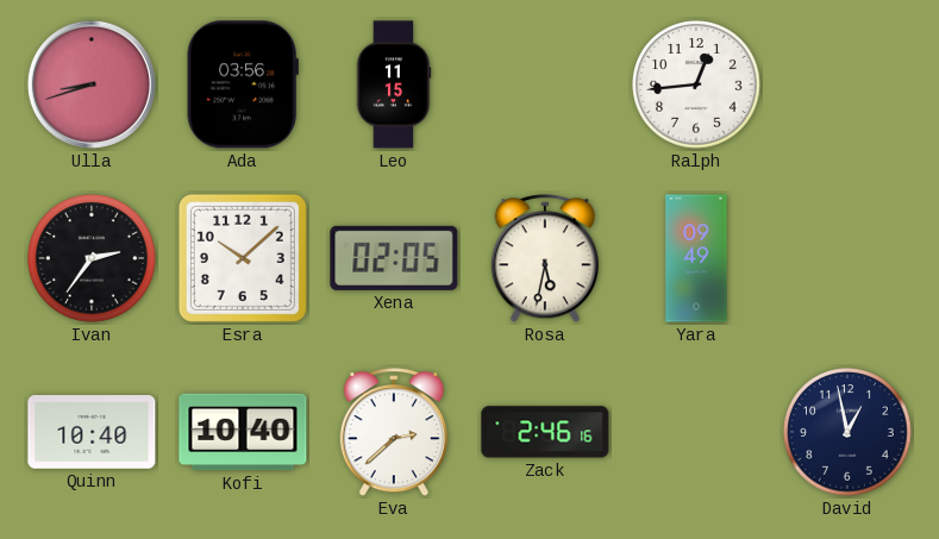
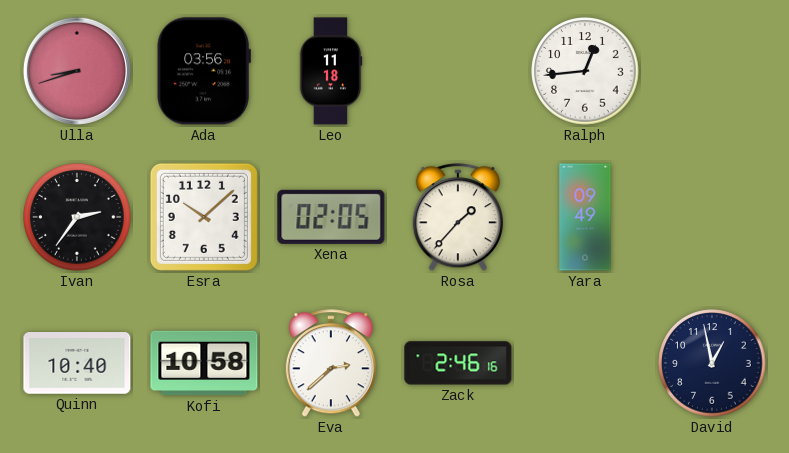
Leo: 11:15 -> 11:18
Rosa: 5:32 -> 1:37
Kofi: 10:40 -> 10:58
